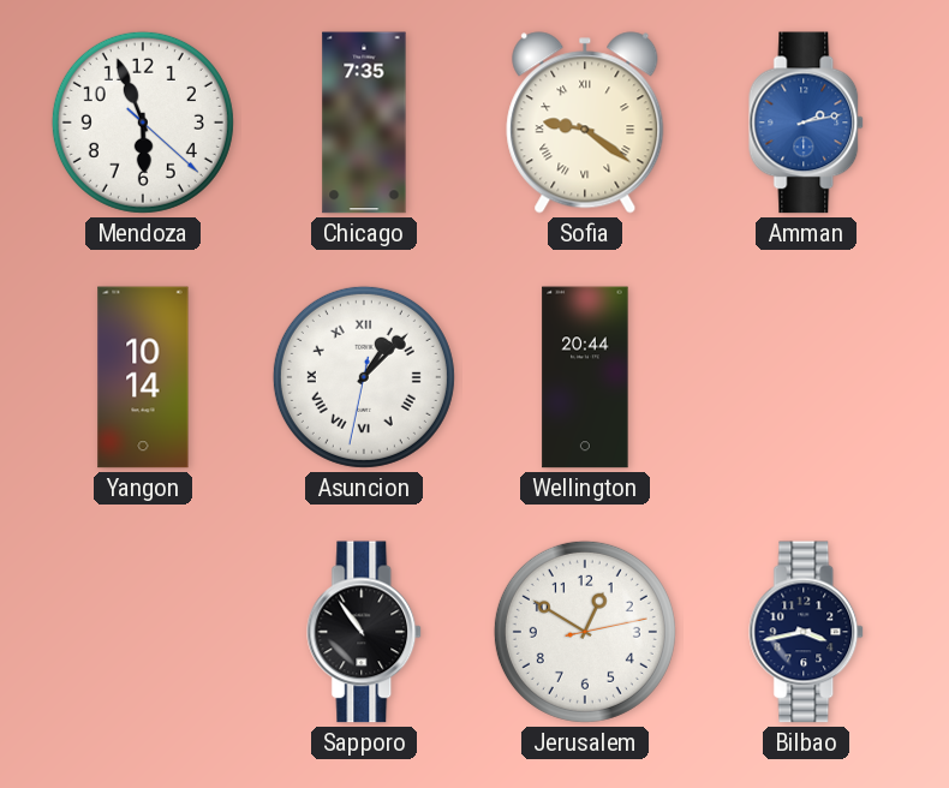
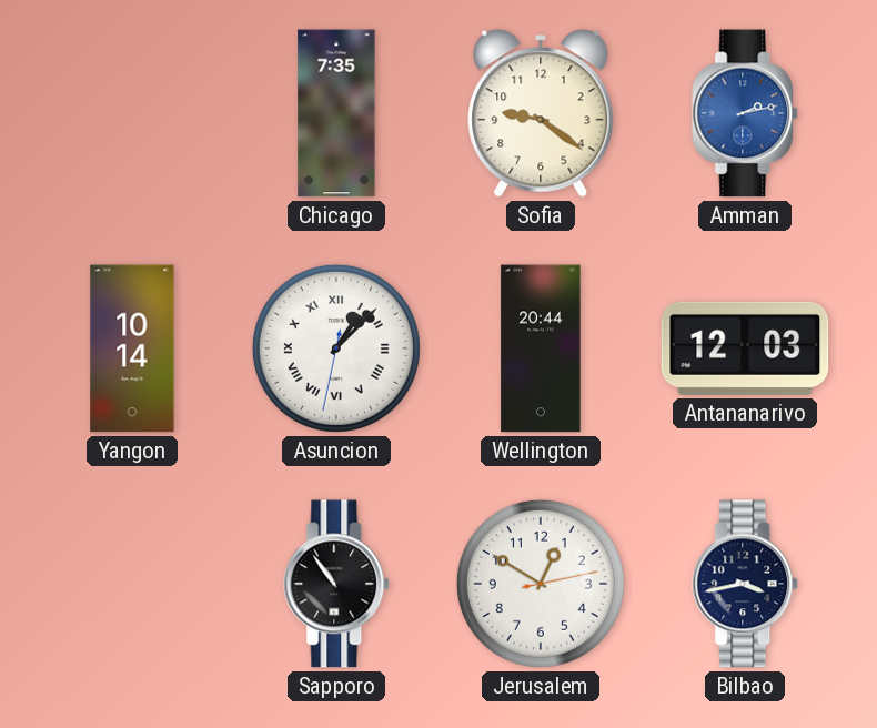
Mendoza: 5:56 -> none
Sofia numerals: Roman -> Arabic
Antananarivo: none -> 12:03
